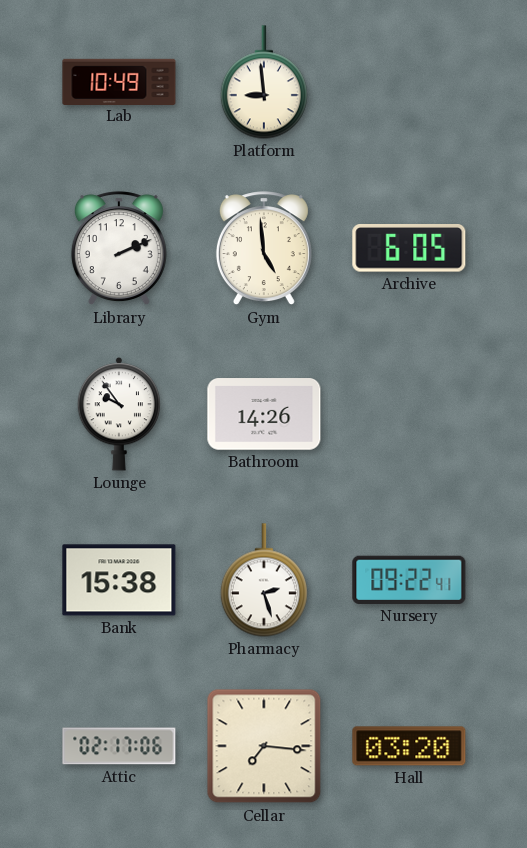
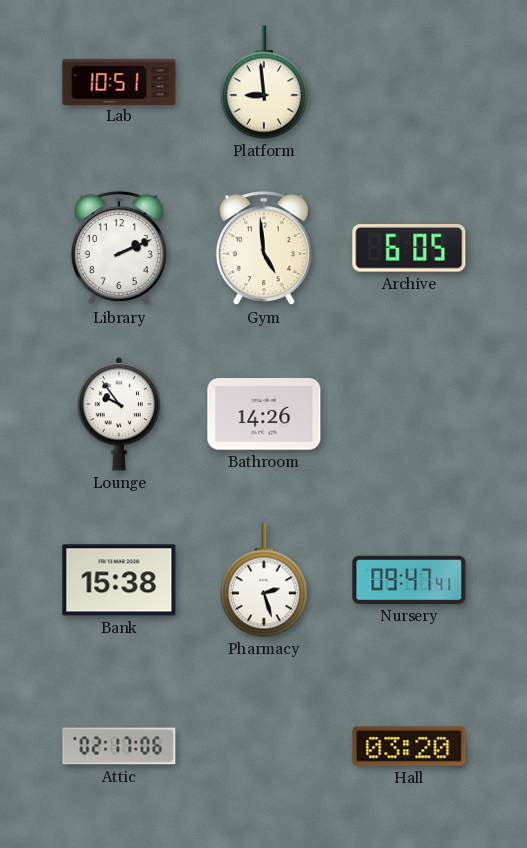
Lab: 10:49 -> 10:51
Nursery: 09:22 -> 09:47
Cellar: 7:16 -> none
